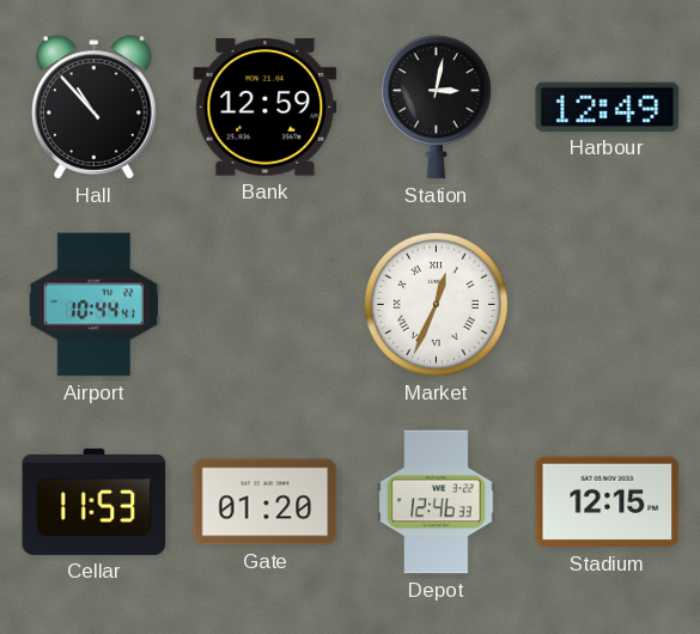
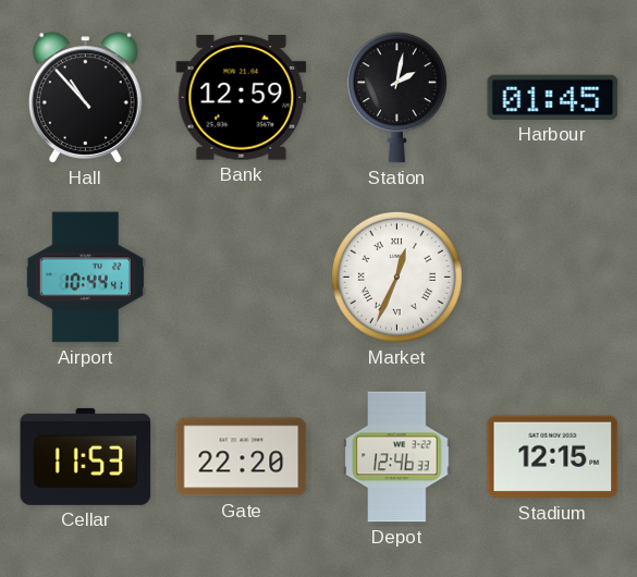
Station: 3:02 -> 2:02
Harbour: 12:49 -> 01:45
Gate: 01:20 -> 22:20
